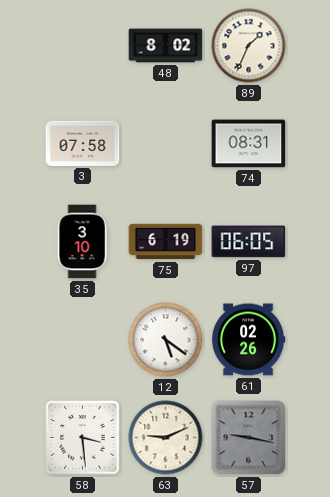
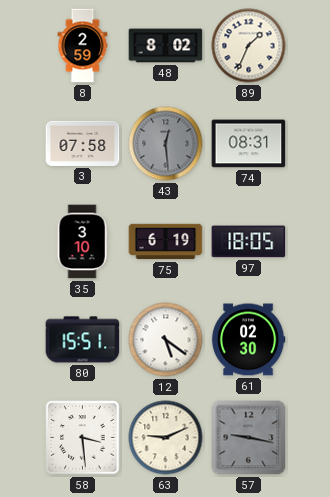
8: none -> 2:59
43: none -> 12:29
97: 06:05 -> 18:05
80: none -> 15:51
61: 02:26 -> 02:30
